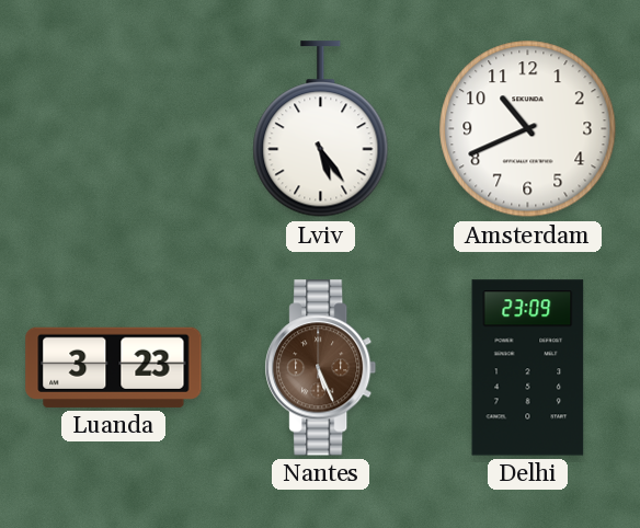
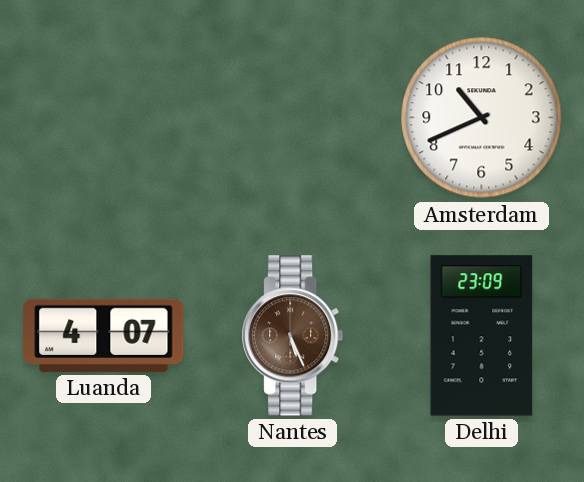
Lviv: 5:24 -> none
Luanda: 3:23 -> 4:07
